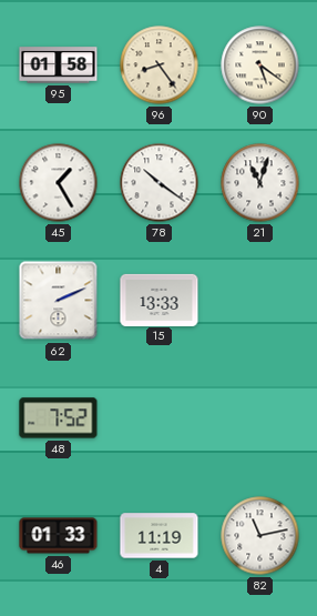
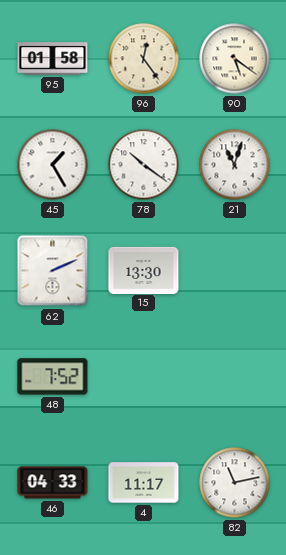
96: 8:24 -> 12:24
15: 13:33 -> 13:30
46: 01:33 -> 04:33
4: 11:19 -> 11:17
